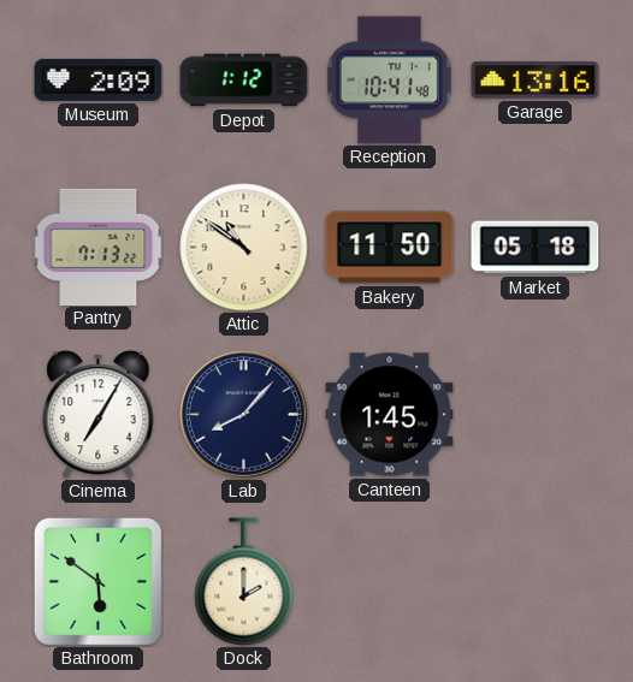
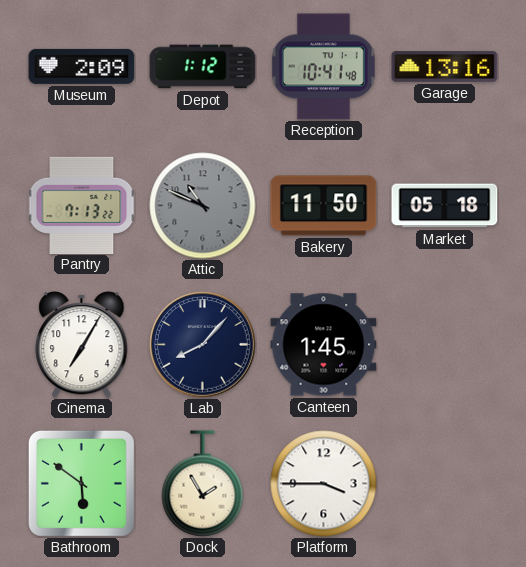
Attic: 10:51 -> 10:49
Attic dial: cream -> grey
Dock: 2:00 -> 1:55
Platform: none -> 3:45
